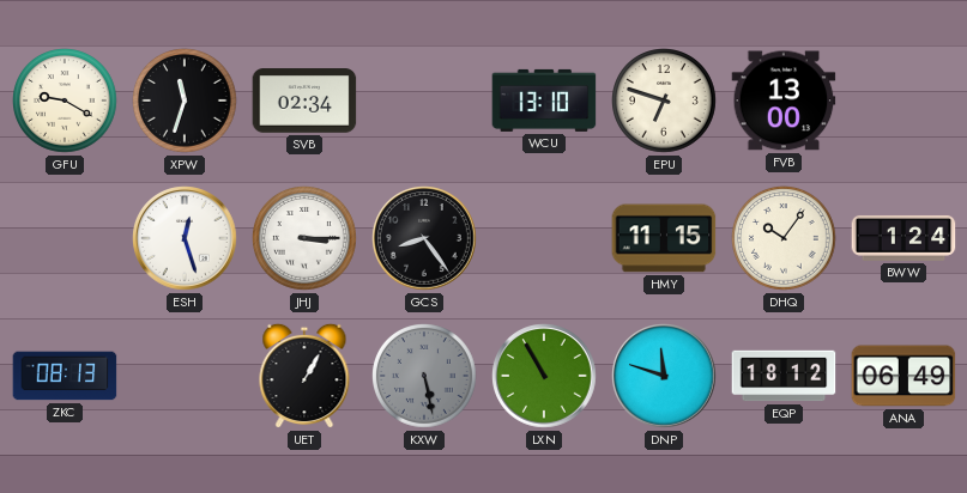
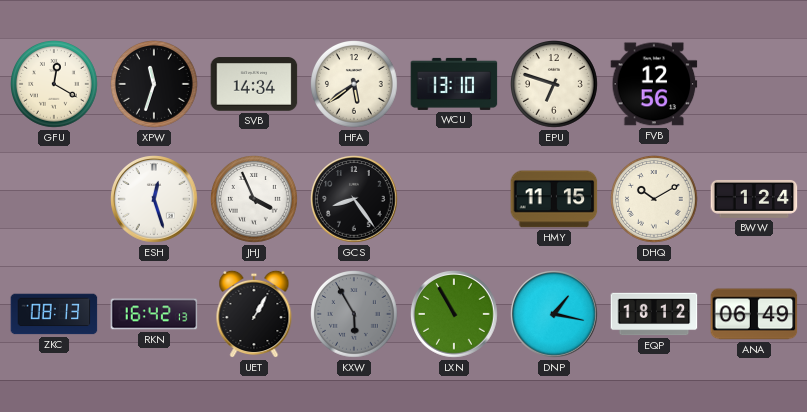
GFU: 9:20 -> 12:20
SVB: 02:34 -> 14:34
HFA: none -> 5:39
FVB: 13:00 -> 12:56
JHJ: 3:15 -> 3:56
DHQ: 10:06 -> 10:10
RKN: none -> 16:42
KXW: 5:28 -> 5:55
DNP: 11:48 -> 1:17
